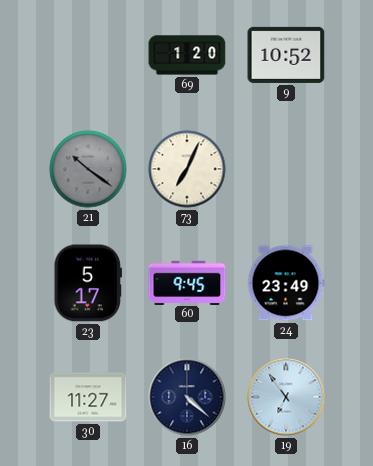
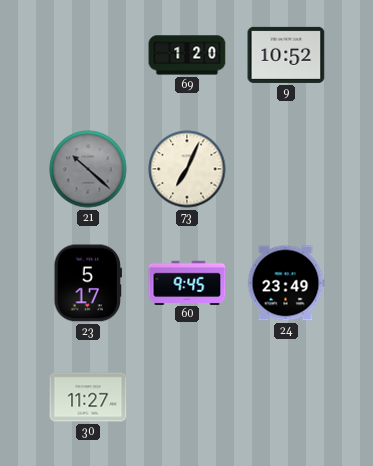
21: 10:21 -> 10:22
16: 4:22 -> none
19: 6:54 -> none
